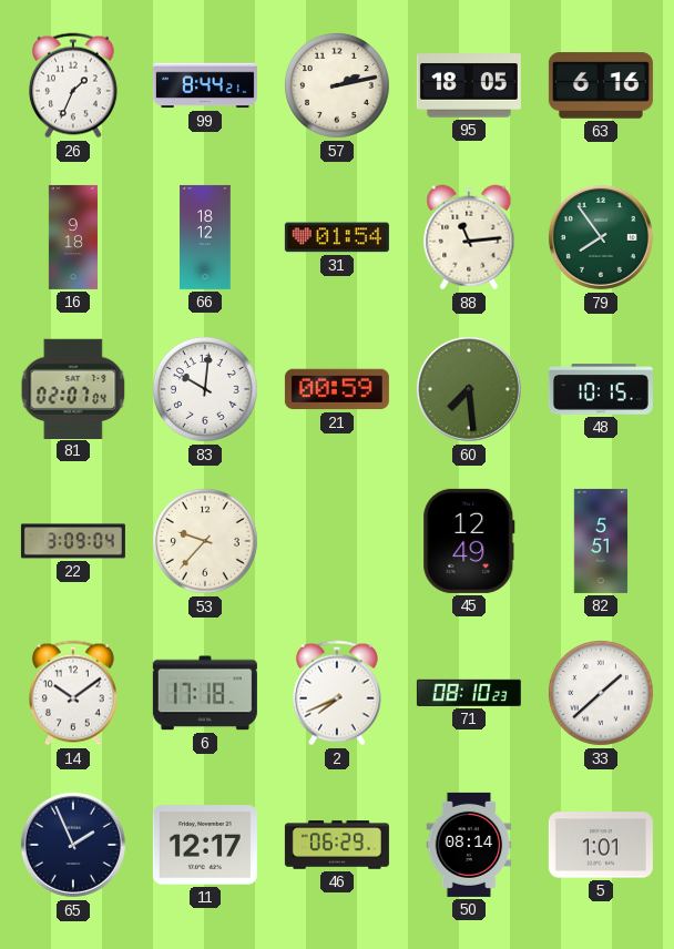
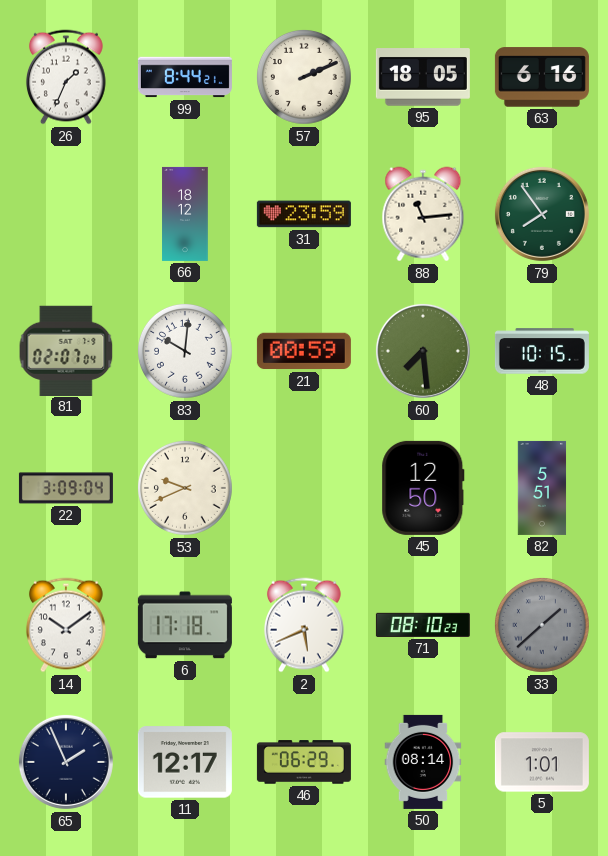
57: 2:13 -> 2:11
16: 9:18 -> none
31: 01:54 -> 23:59
53: 9:37 -> 9:41
45: 12:49 -> 12:50
2: 7:41 -> 5:41
33 dial: white -> grey
